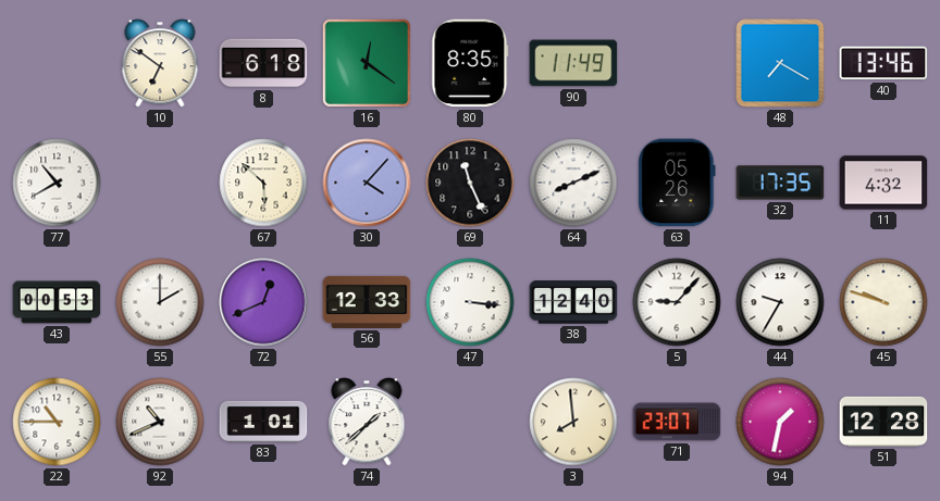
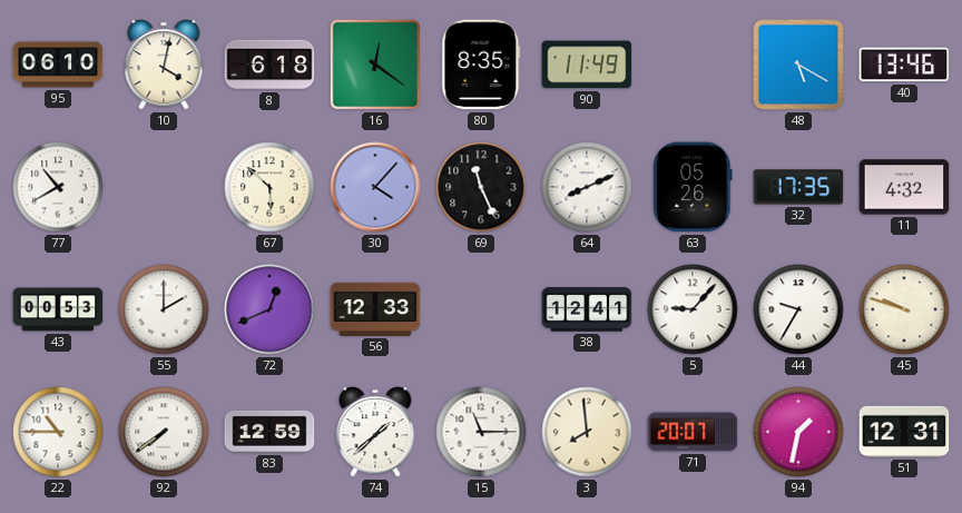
95: none -> 06:10
10: 6:51 -> 4:02
48: 7:20 -> 5:20
47: 3:16 -> none
38: 12:40 -> 12:41
92: 10:41 -> 7:39
83: 1:01 -> 12:59
15: none -> 11:15
71: 23:07 -> 20:07
51: 12:28 -> 12:31
